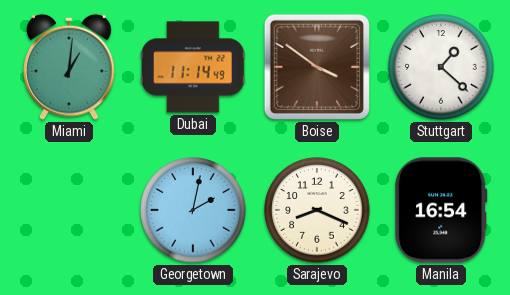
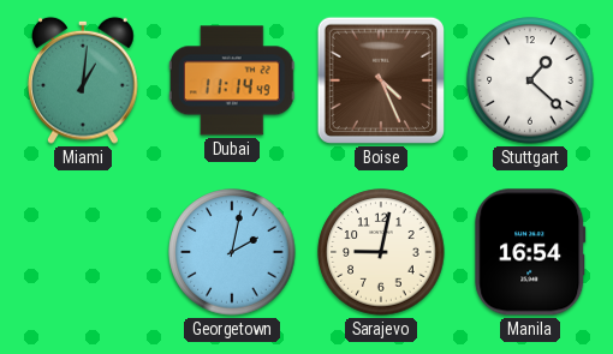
Boise: 3:51 -> 4:26
Sarajevo: 8:19 -> 9:02
